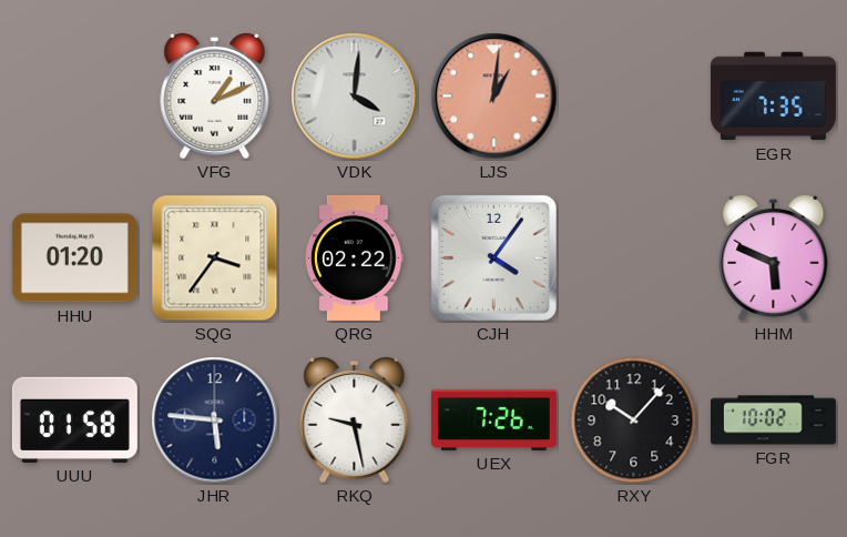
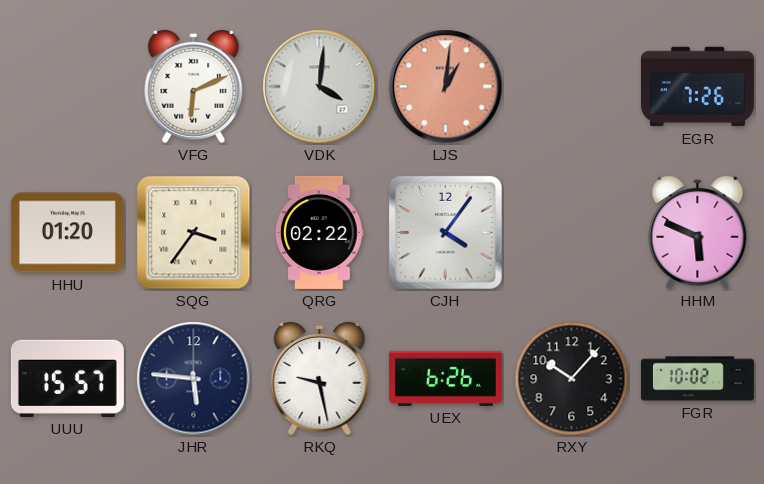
VFG: 1:11 -> 6:11
EGR: 7:35 -> 7:26
UUU: 01:58 -> 15:57
UEX: 7:26 -> 6:26
